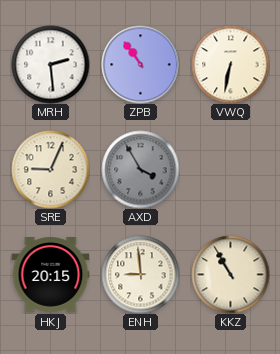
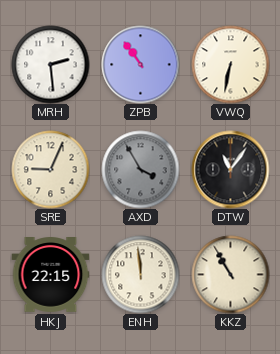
DTW: none -> 11:06
HKJ: 20:15 -> 22:15
ENH: 8:59 -> 11:59
